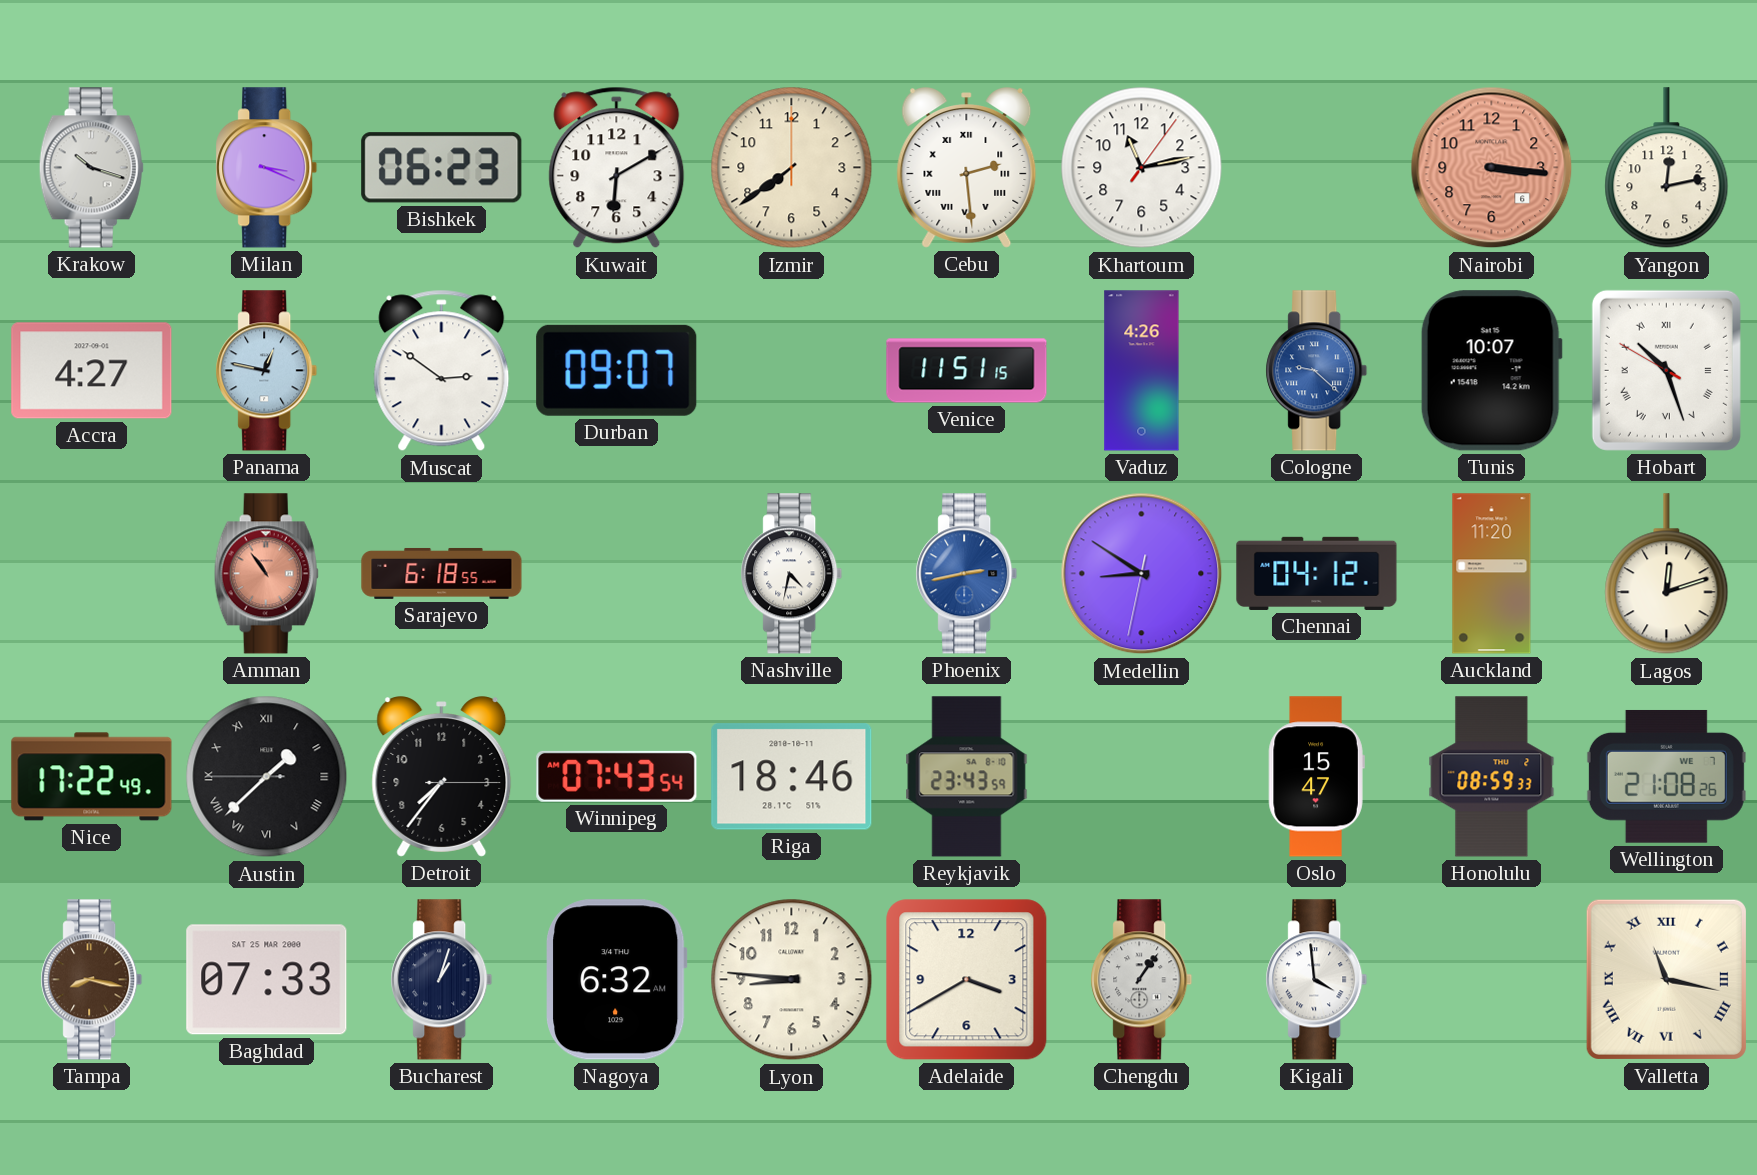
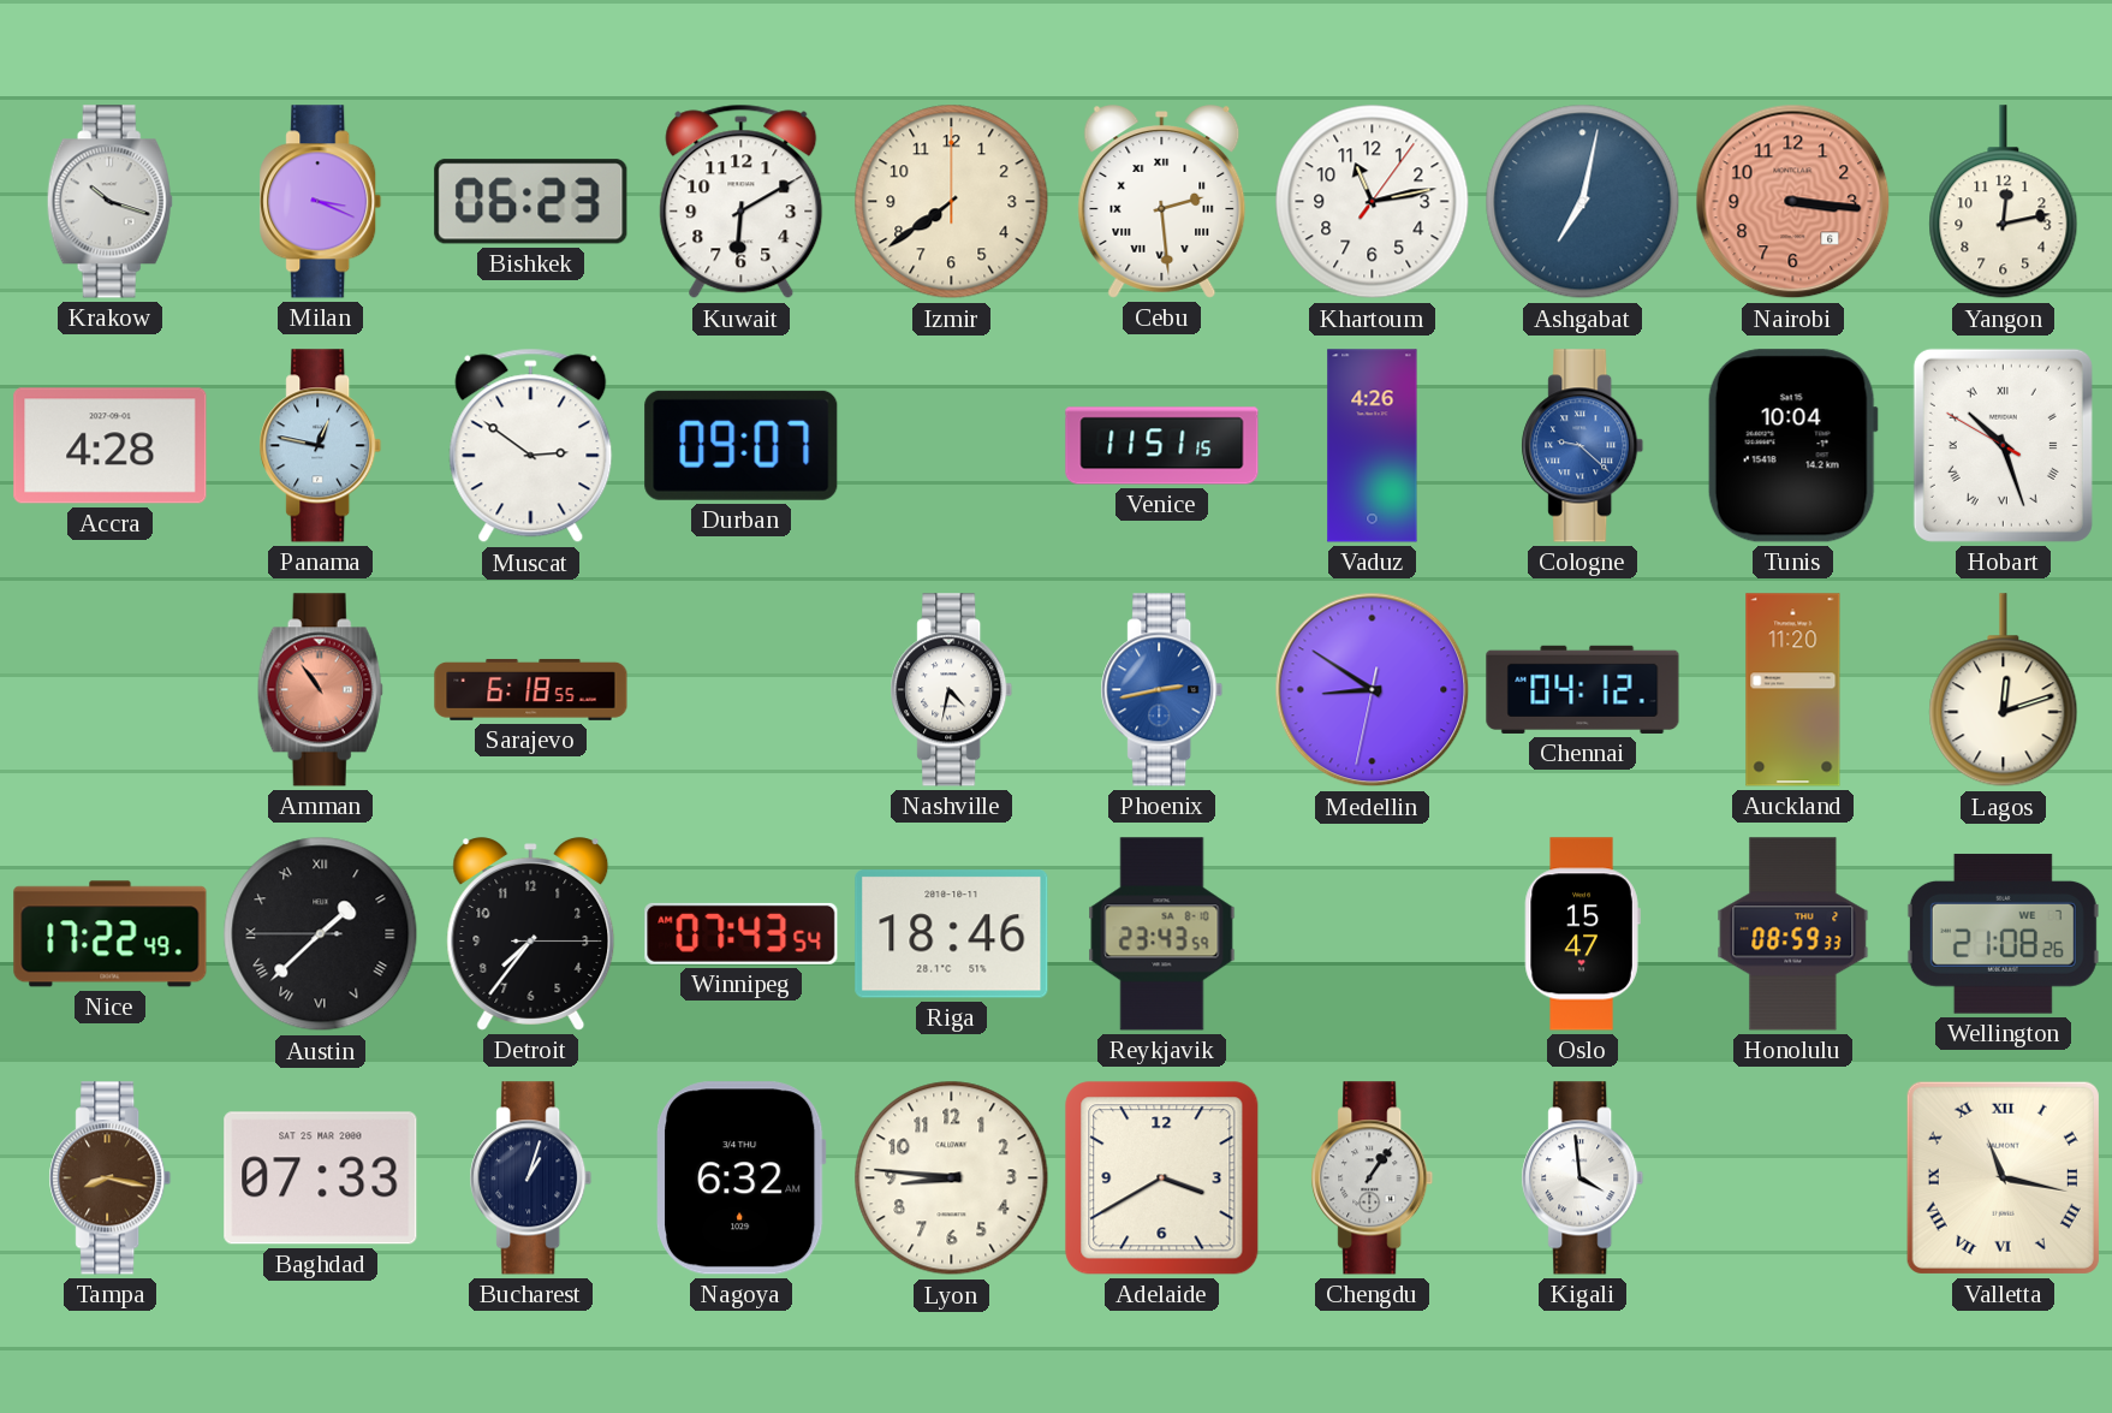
Ashgabat: none -> 7:02
Accra: 4:27 -> 4:28
Tunis: 10:07 -> 10:04
